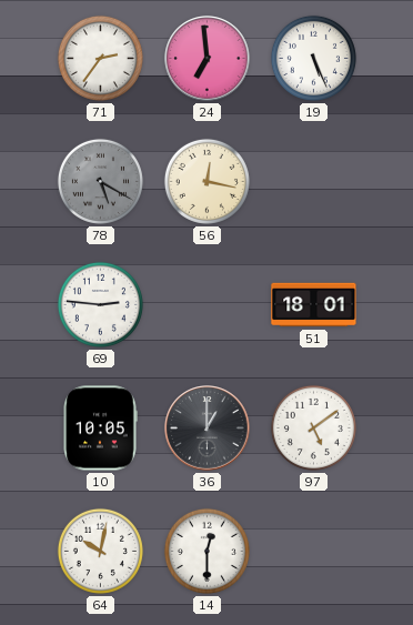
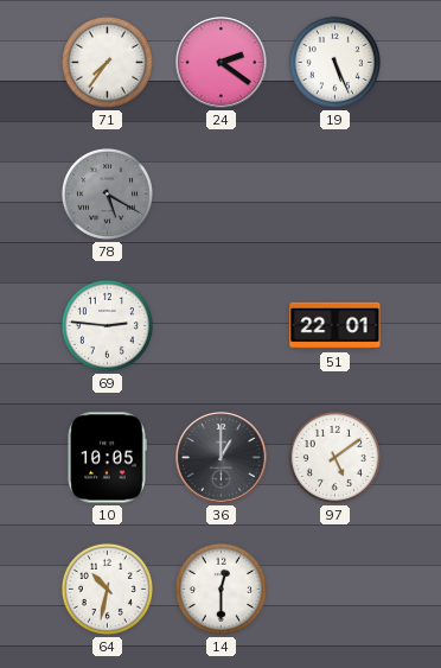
71: 2:36 -> 7:36
24: 6:59 -> 2:21
56: 12:17 -> none
51: 18:01 -> 22:01
64: 10:02 -> 10:32
